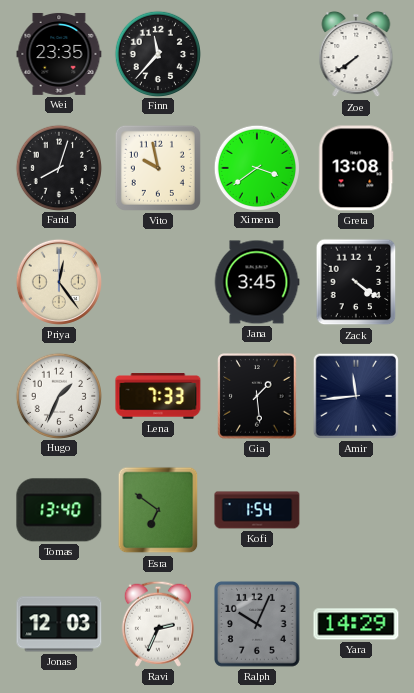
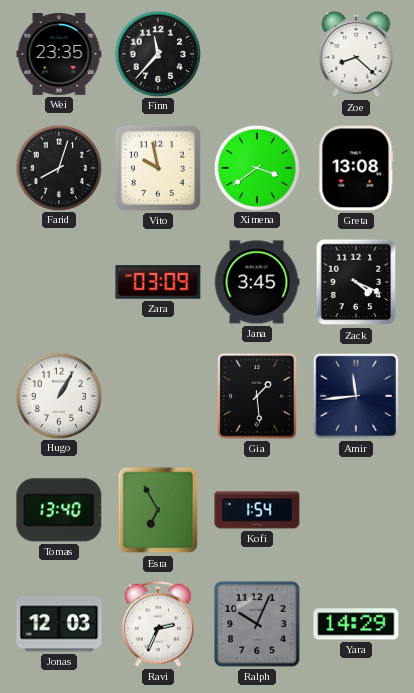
Zoe: 7:39 -> 8:22
Priya: 12:24 -> none
Zara: none -> 03:09
Zack: 4:21 -> 4:19
Hugo: 1:34 -> 1:05
Lena: 7:33 -> none
Esra: 6:51 -> 6:55
